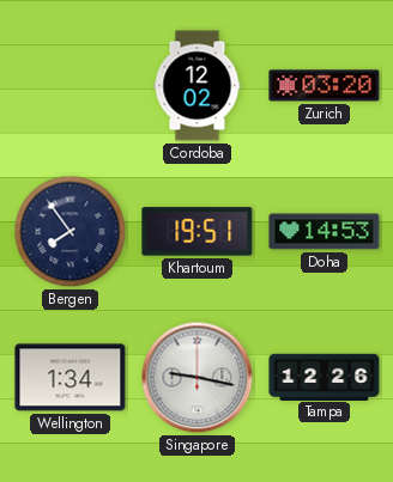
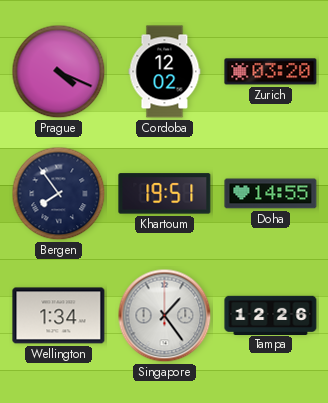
Prague: none -> 4:19
Doha: 14:53 -> 14:55
Singapore: 9:17 -> 1:24
